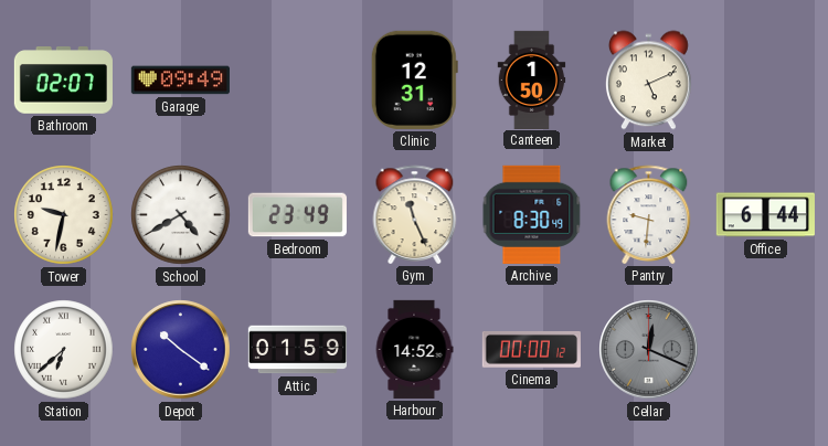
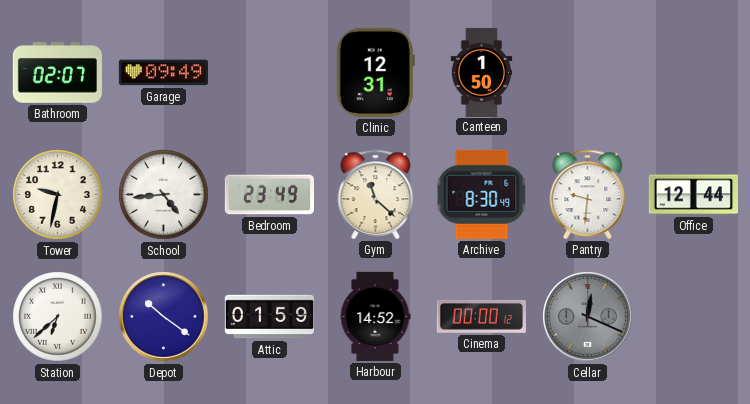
Market: 5:11 -> none
School: 4:40 -> 4:44
Gym: 11:26 -> 11:22
Office: 6:44 -> 12:44
